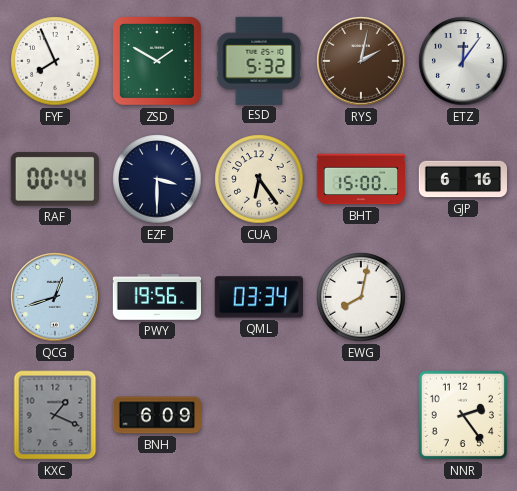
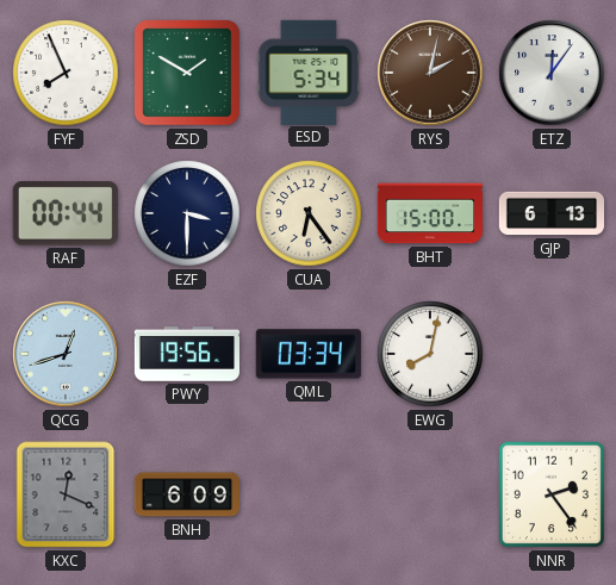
ESD: 5:32 -> 5:34
GJP: 6:16 -> 6:13
KXC: 1:19 -> 12:19
